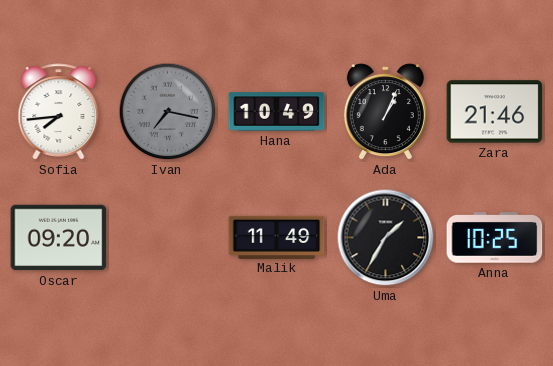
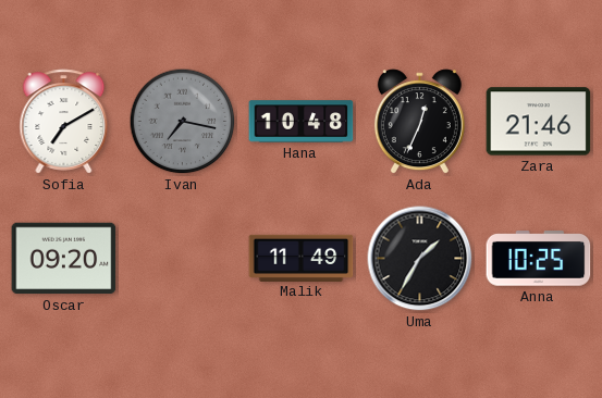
Sofia: 7:44 -> 7:10
Hana: 10:49 -> 10:48
Ada: 1:04 -> 12:34
